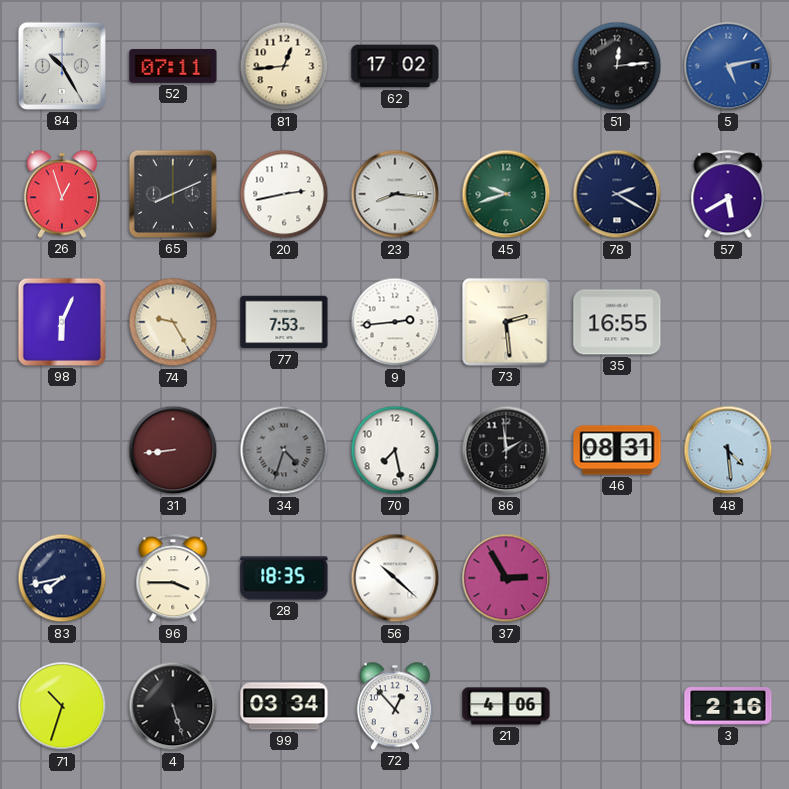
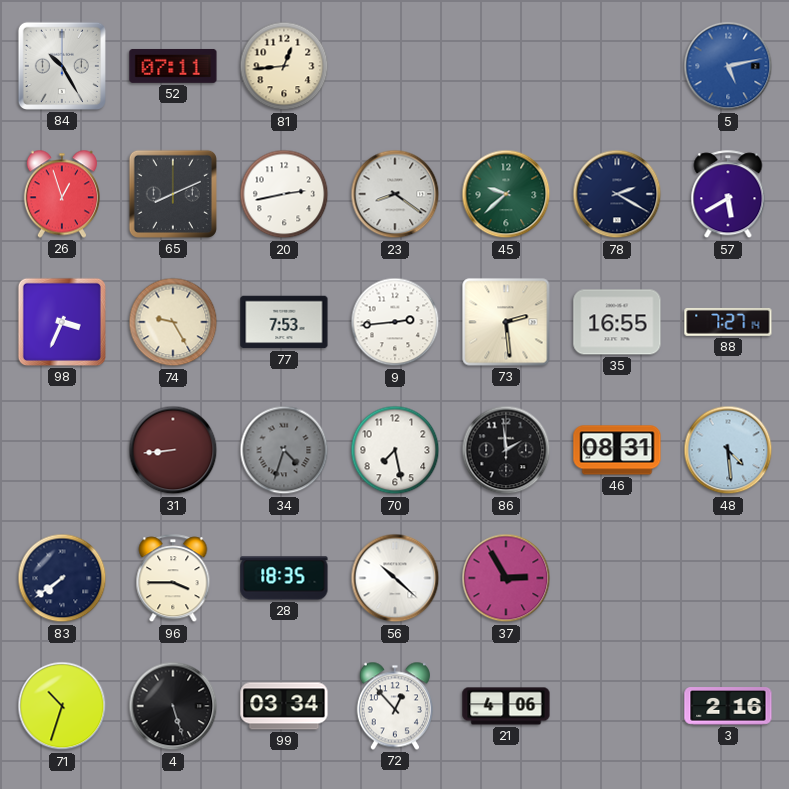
62: 17:02 -> none
51: 12:14 -> none
23: 8:16 -> 8:21
45: 9:42 -> 9:38
98: 6:04 -> 3:34
88: none -> 7:27
83: 7:43 -> 7:39
